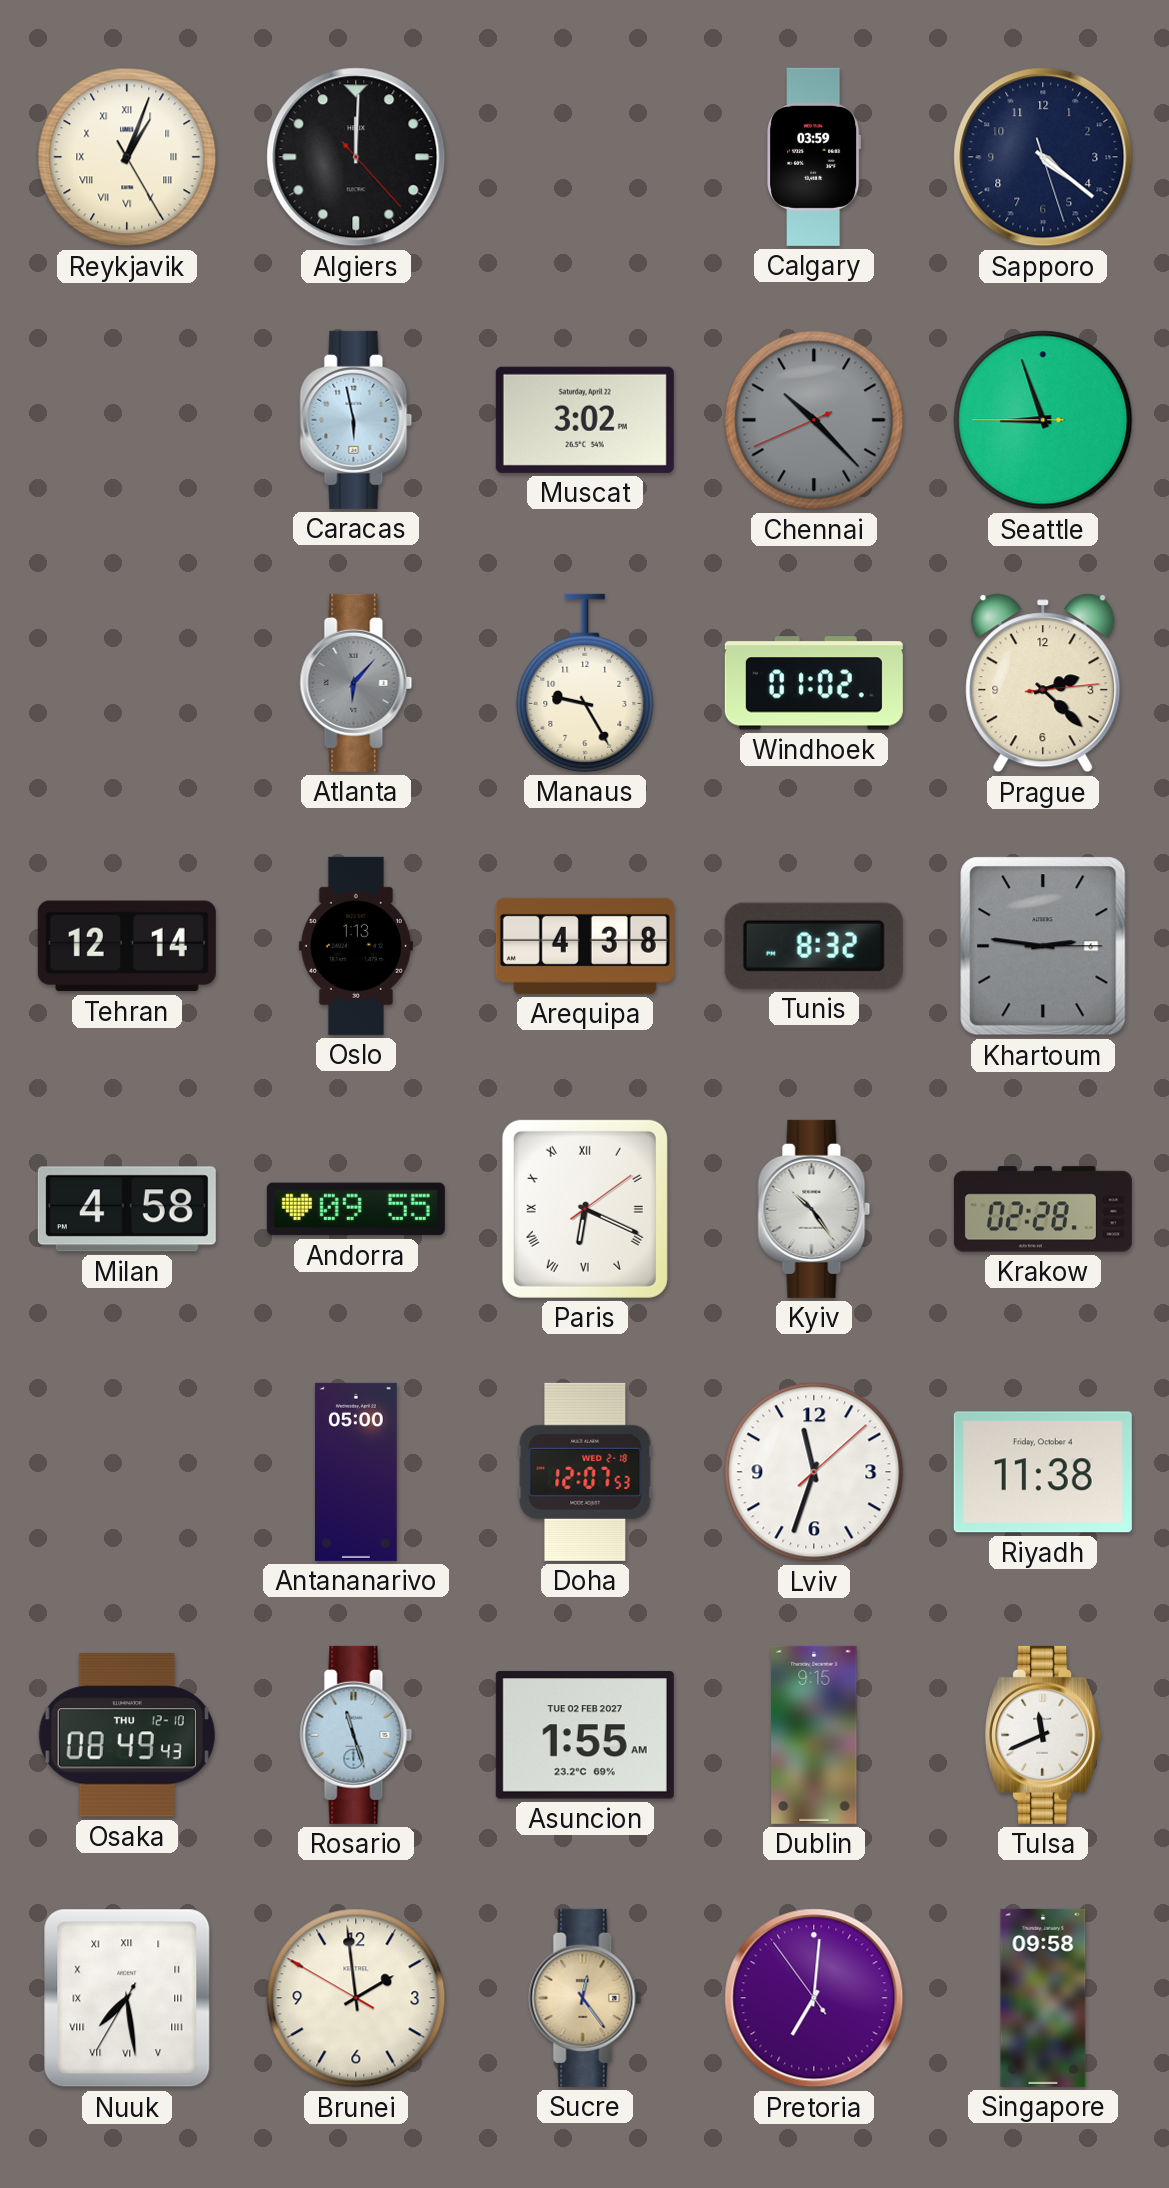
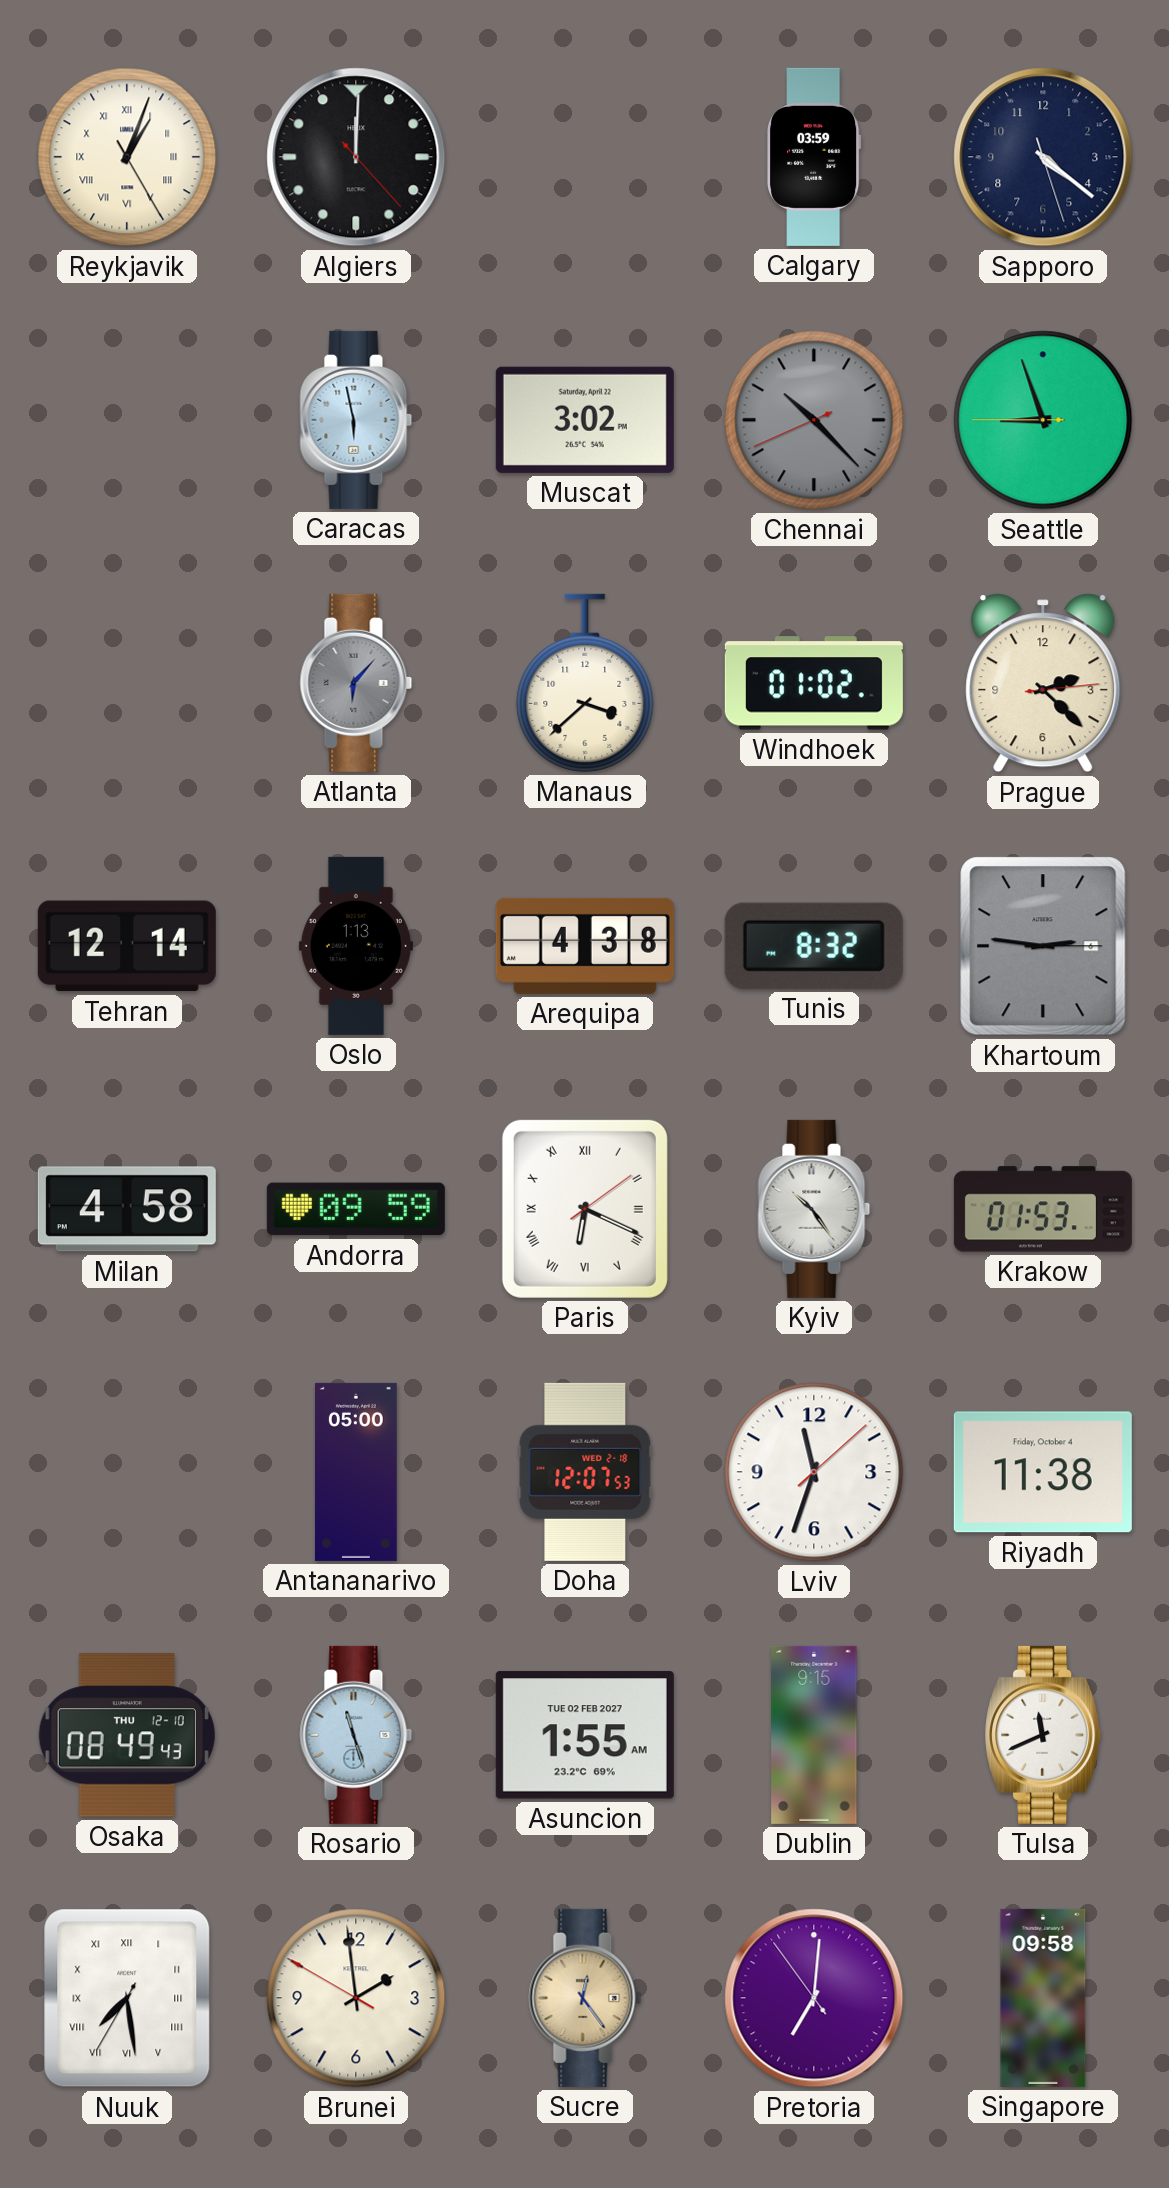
Manaus: 9:25 -> 3:38
Andorra: 09:55 -> 09:59
Krakow: 02:28 -> 01:53
